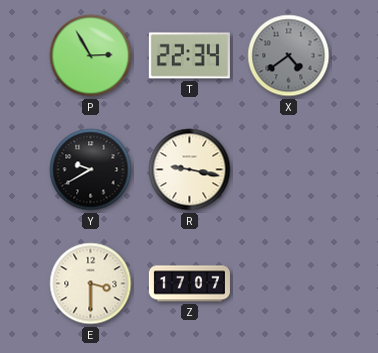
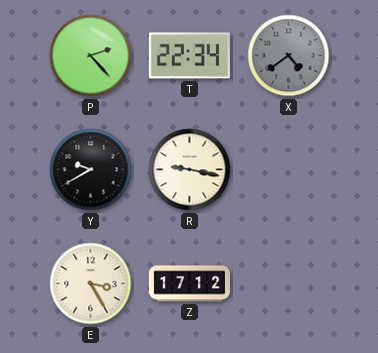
P: 2:55 -> 2:23
E: 3:30 -> 3:25
Z: 17:07 -> 17:12
